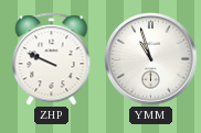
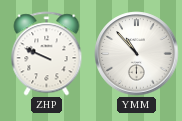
YMM: 10:57 -> 10:53
